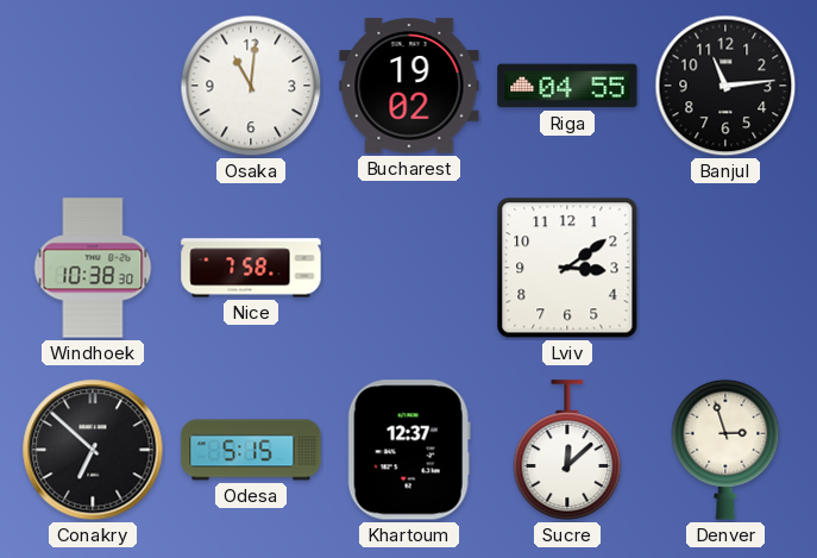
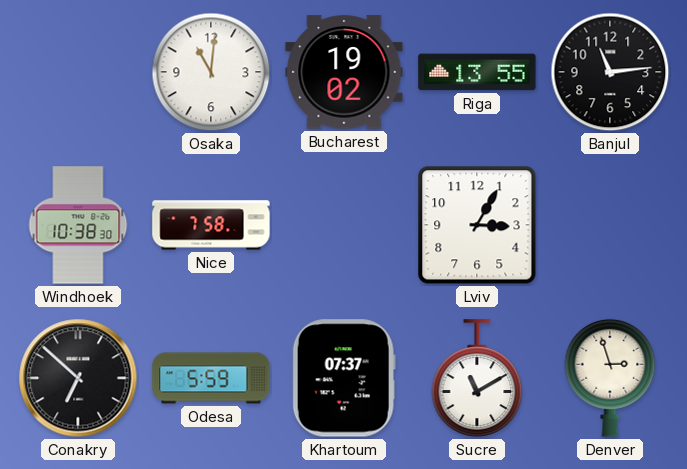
Riga: 04:55 -> 13:55
Lviv: 3:09 -> 3:05
Odesa: 5:15 -> 5:59
Khartoum: 12:37 -> 07:37
Sucre: 12:08 -> 11:10
